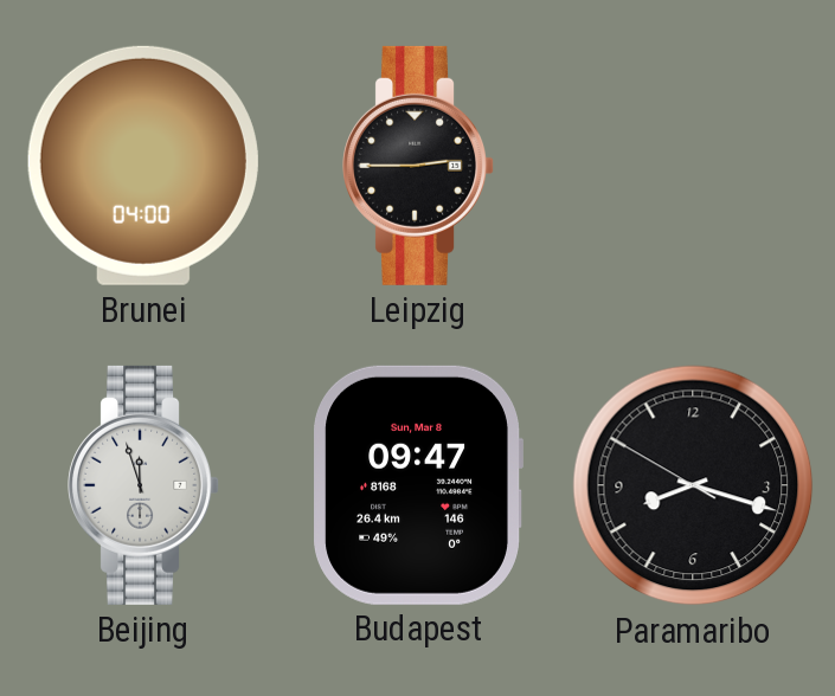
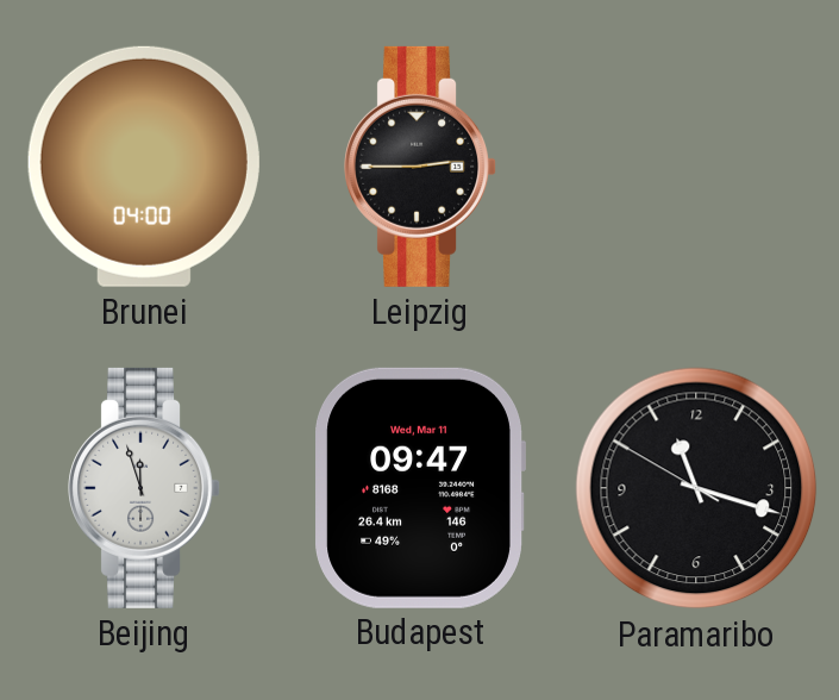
Budapest date: Sun, Mar 8 -> Wed, Mar 11
Paramaribo: 8:17 -> 11:17
